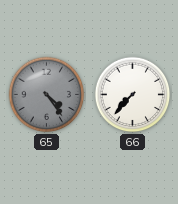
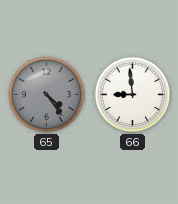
66: 7:37 -> 8:59
